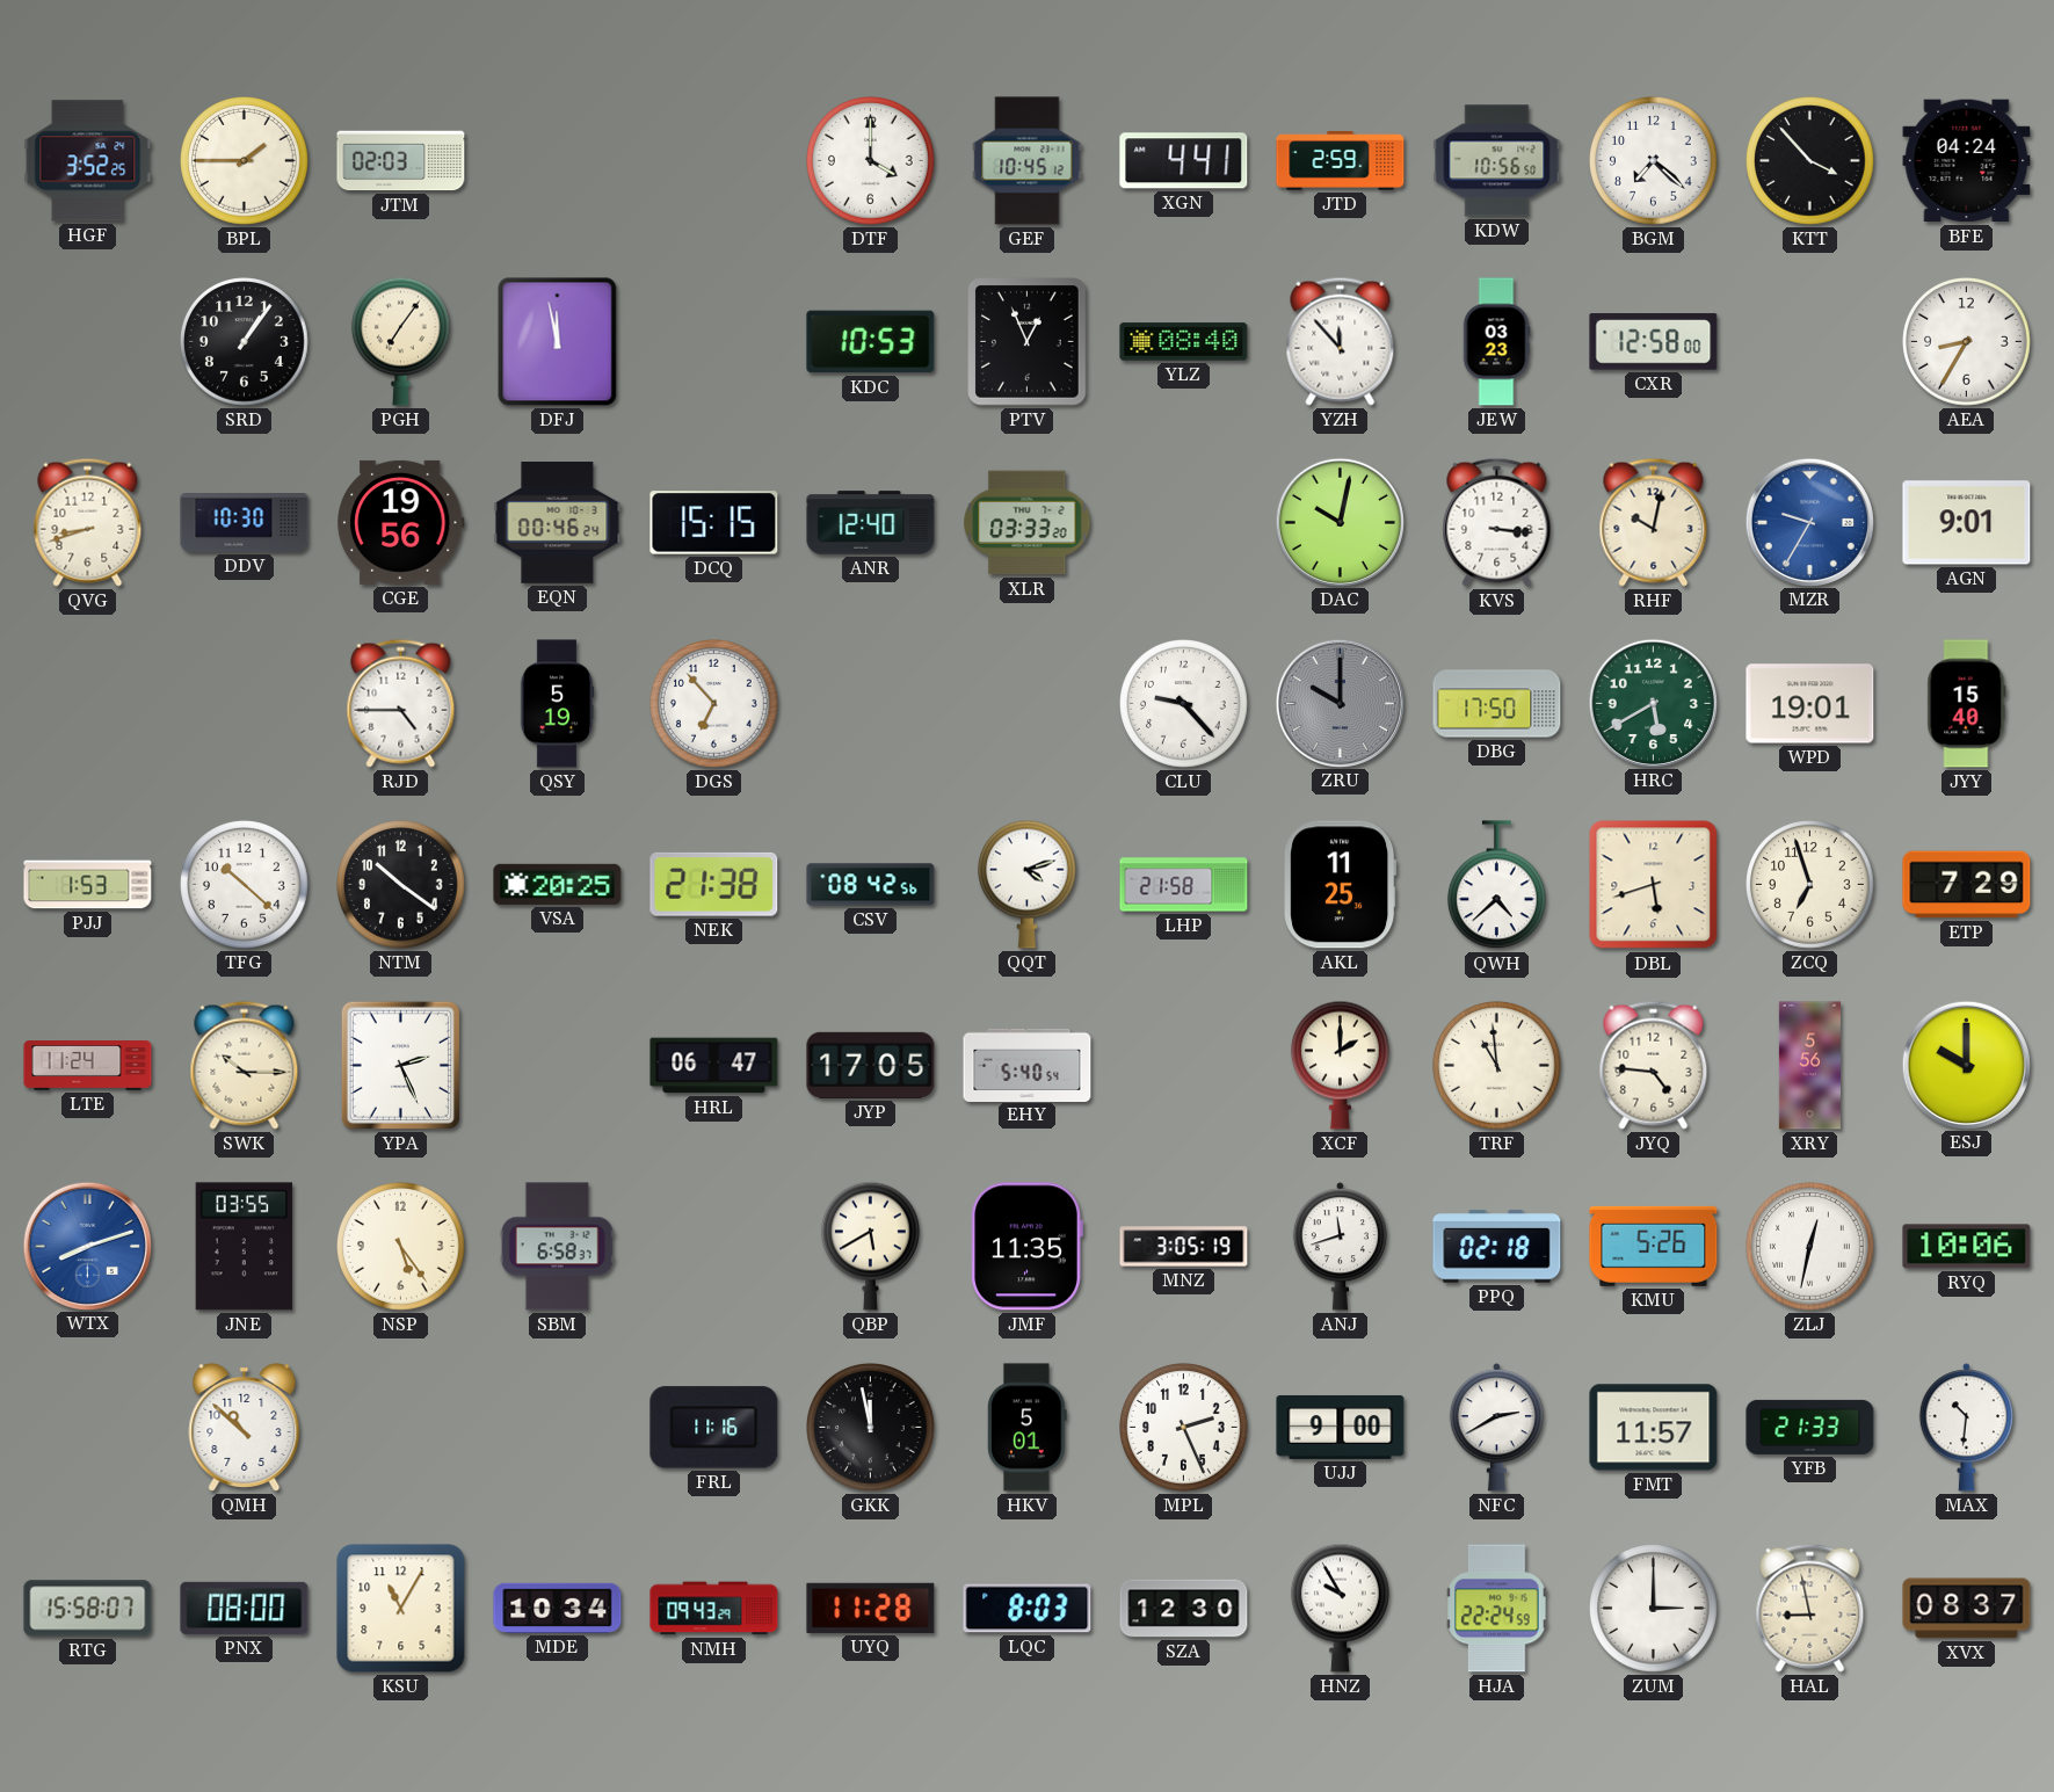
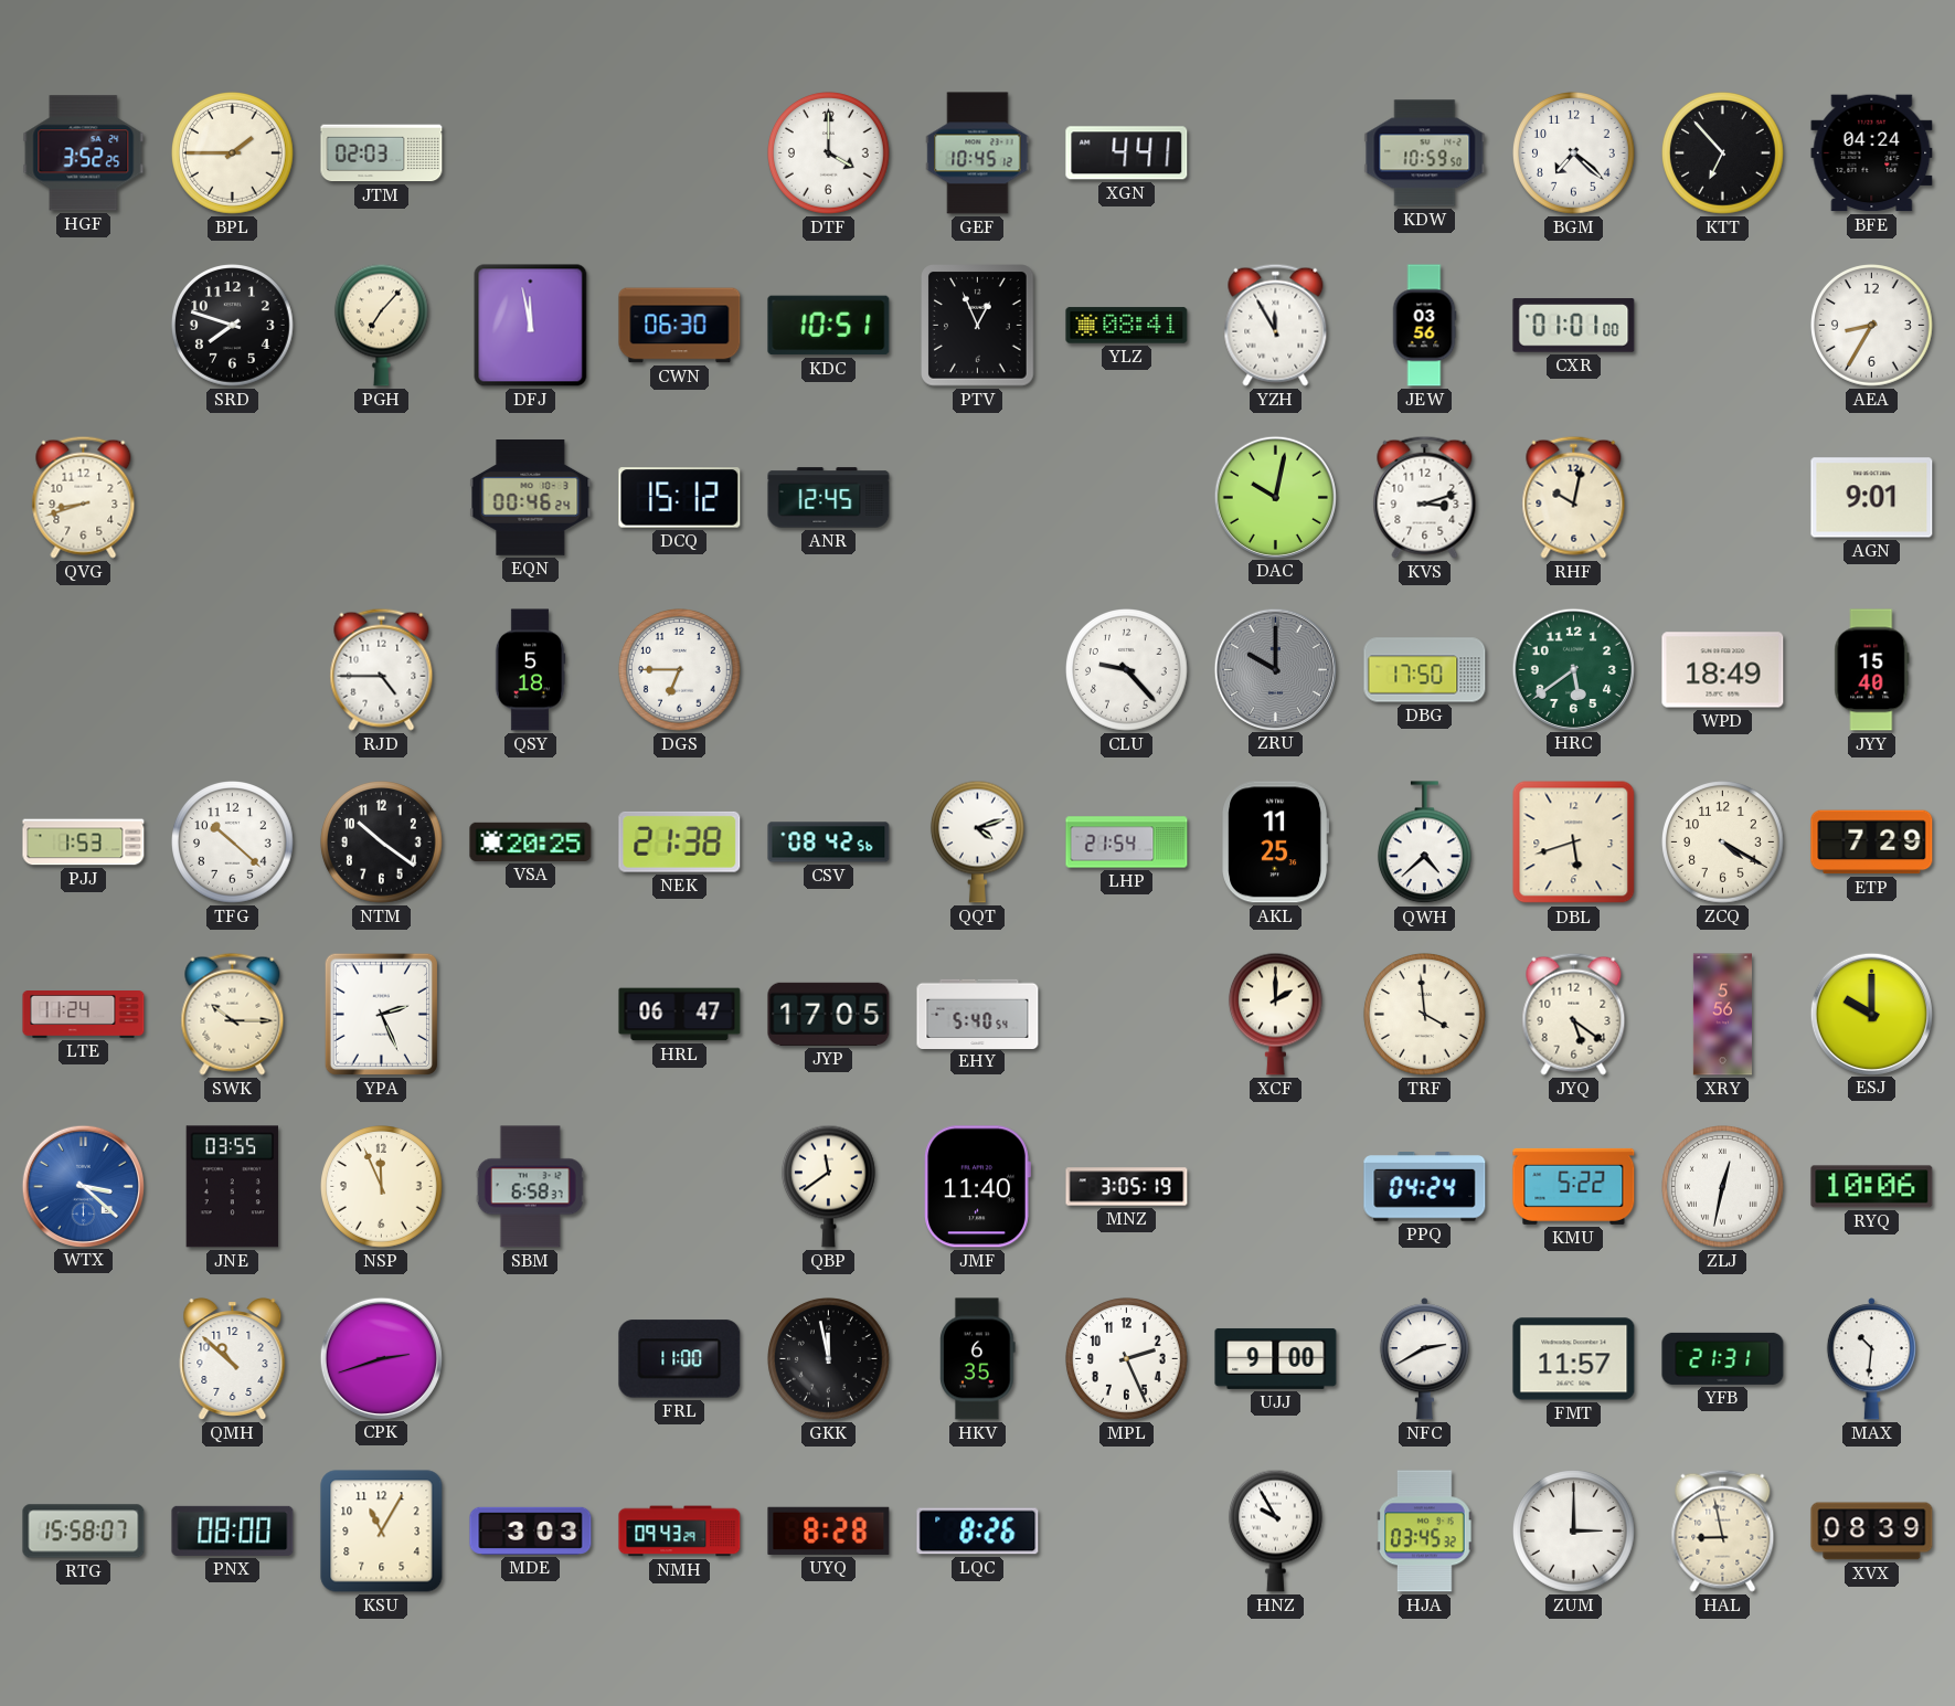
JTD: 2:59 -> none
KDW: 10:56 -> 10:59
KTT: 3:53 -> 6:53
SRD: 1:06 -> 7:48
PGH: 7:06 -> 7:07
CWN: none -> 06:30
KDC: 10:53 -> 10:51
YLZ: 08:40 -> 08:41
YZH: 11:53 -> 11:55
JEW: 03:23 -> 03:56
CXR: 12:58 -> 01:01
DDV: 10:30 -> none
CGE: 19:56 -> none
DCQ: 15:15 -> 15:12
ANR: 12:40 -> 12:45
XLR: 03:33 -> none
KVS: 3:16 -> 3:12
MZR: 9:35 -> none
QSY: 5:19 -> 5:18
DGS: 6:53 -> 6:45
HRC: 5:40 -> 5:39
WPD: 19:01 -> 18:49
LHP: 21:58 -> 21:54
ZCQ: 6:57 -> 4:20
TRF: 10:59 -> 3:59
JYQ: 4:46 -> 5:21
WTX: 8:12 -> 3:22
NSP: 5:24 -> 11:56
QBP: 5:40 -> 11:39
JMF: 11:35 -> 11:40
ANJ: 11:42 -> none
PPQ: 02:18 -> 04:24
KMU: 5:26 -> 5:22
CPK: none -> 2:42
FRL: 11:16 -> 11:00
HKV: 5:01 -> 6:35
YFB: 21:33 -> 21:31
MDE: 10:34 -> 3:03
UYQ: 11:28 -> 8:28
LQC: 8:03 -> 8:26
SZA: 12:30 -> none
HJA: 22:24 -> 03:45
XVX: 08:37 -> 08:39
